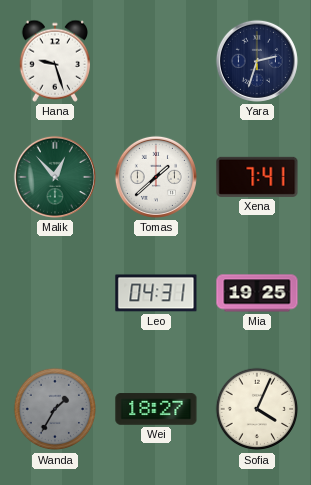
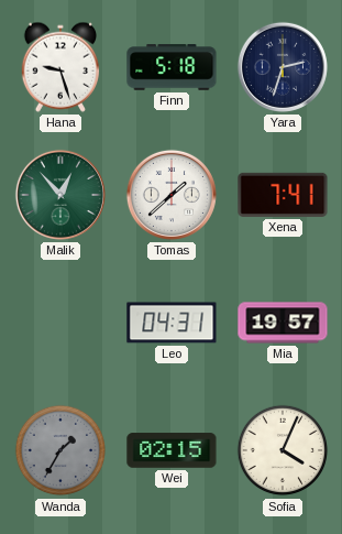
Finn: none -> 5:18
Mia: 19:25 -> 19:57
Wei: 18:27 -> 02:15
